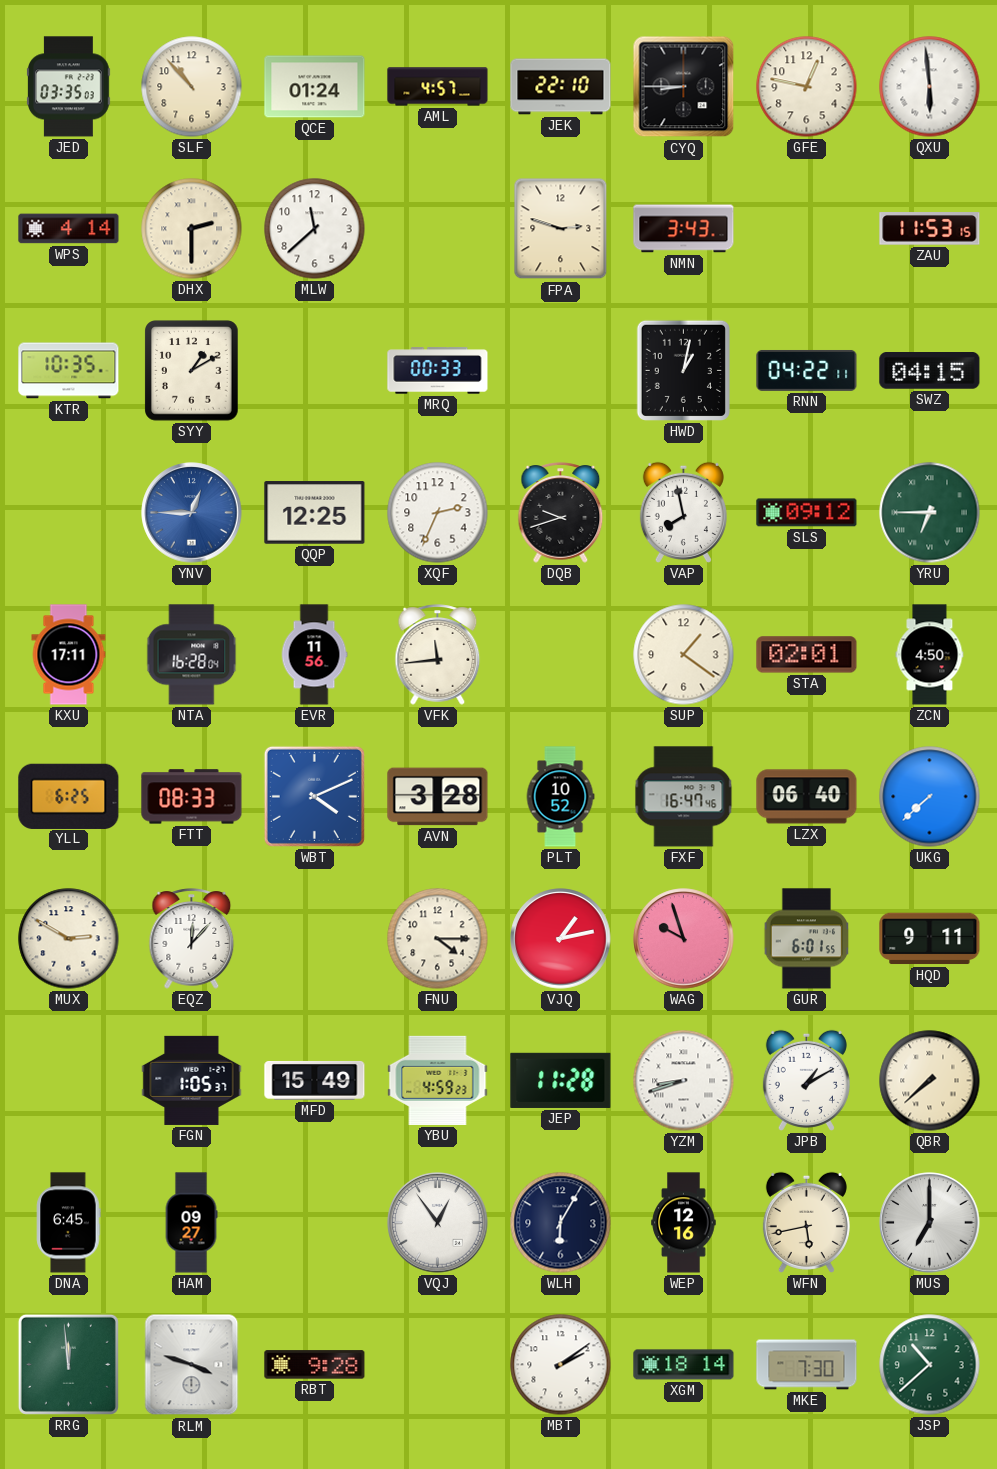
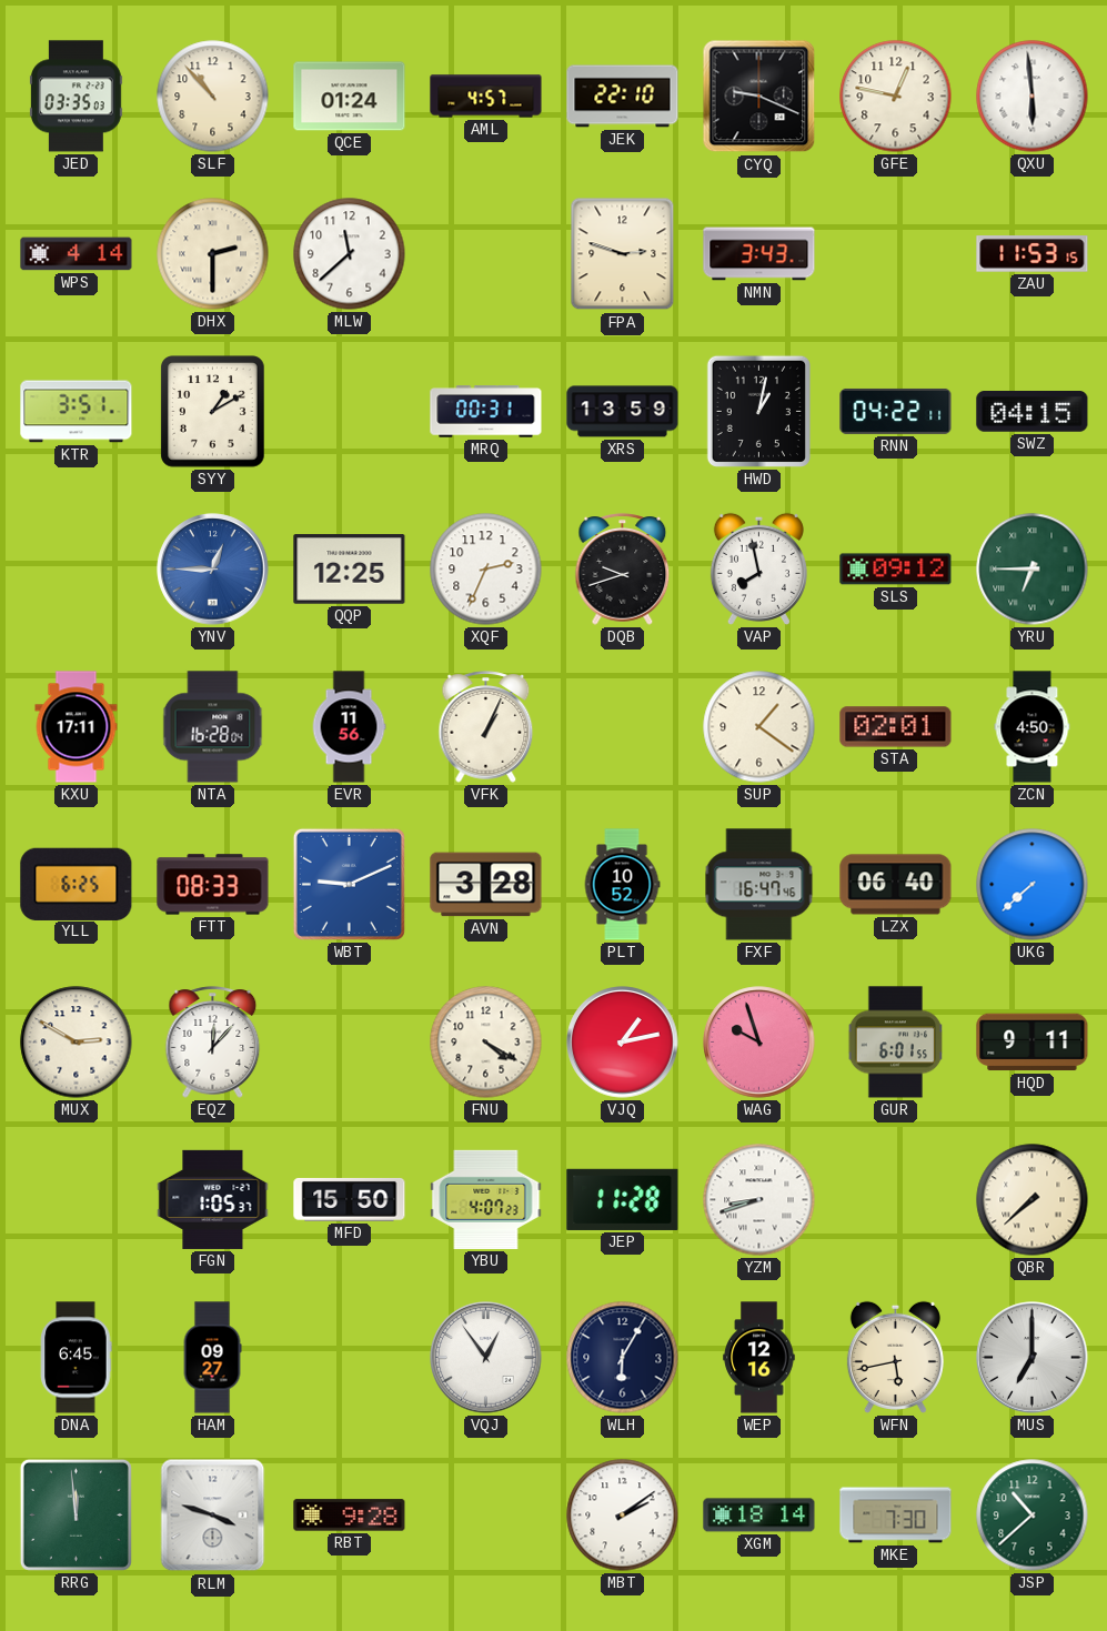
CYQ: 8:45 -> 9:19
KTR: 10:35 -> 3:51
MRQ: 00:33 -> 00:31
XRS: none -> 13:59
VFK: 11:44 -> 1:04
WBT: 4:11 -> 9:11
FNU: 4:15 -> 4:20
MFD: 15:49 -> 15:50
YBU: 4:59 -> 4:07
JPB: 1:10 -> none
